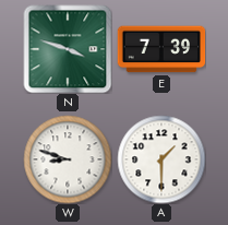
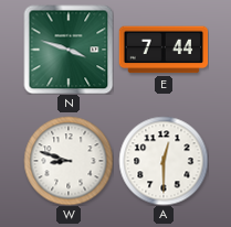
E: 7:39 -> 7:44
A: 1:30 -> 12:30
